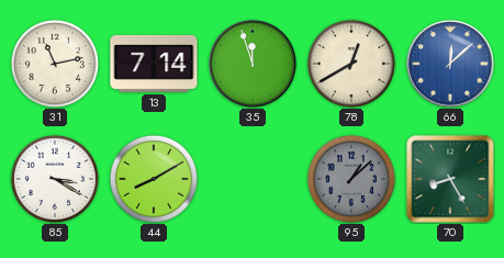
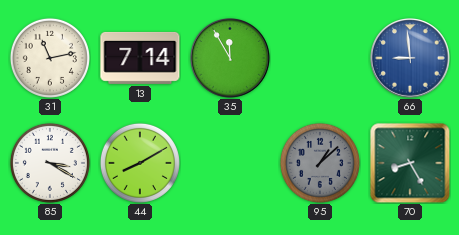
35: 11:57 -> 11:55
78: 12:40 -> none
66: 12:08 -> 8:59
